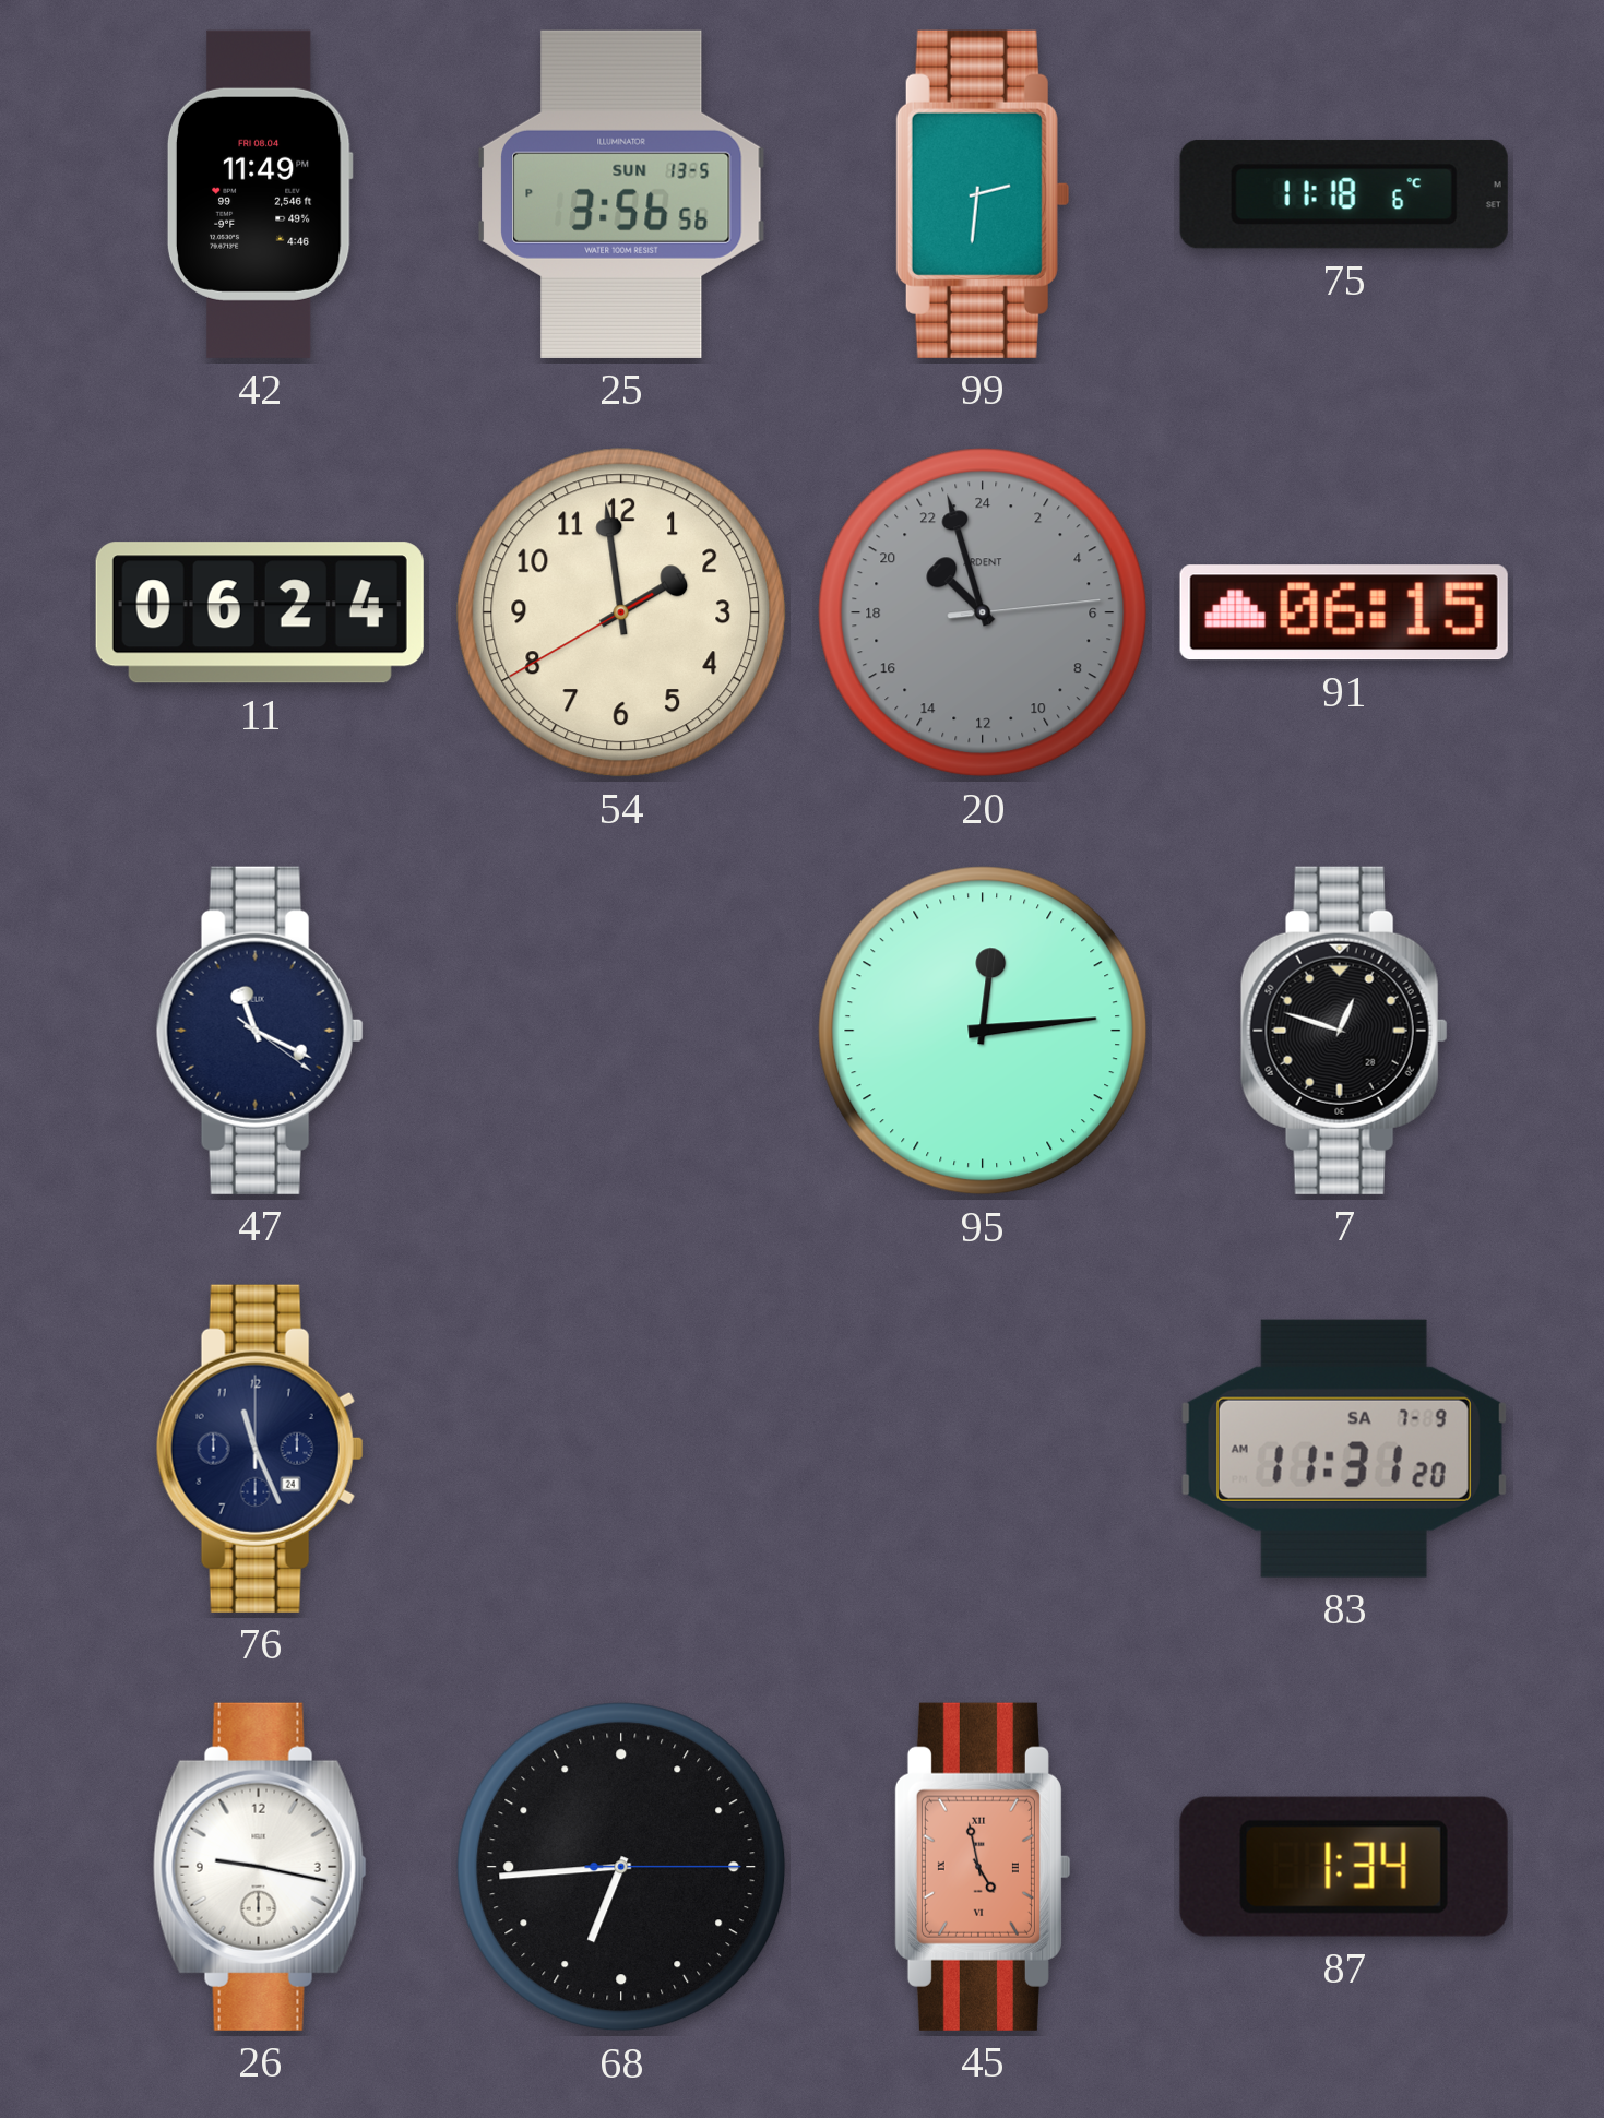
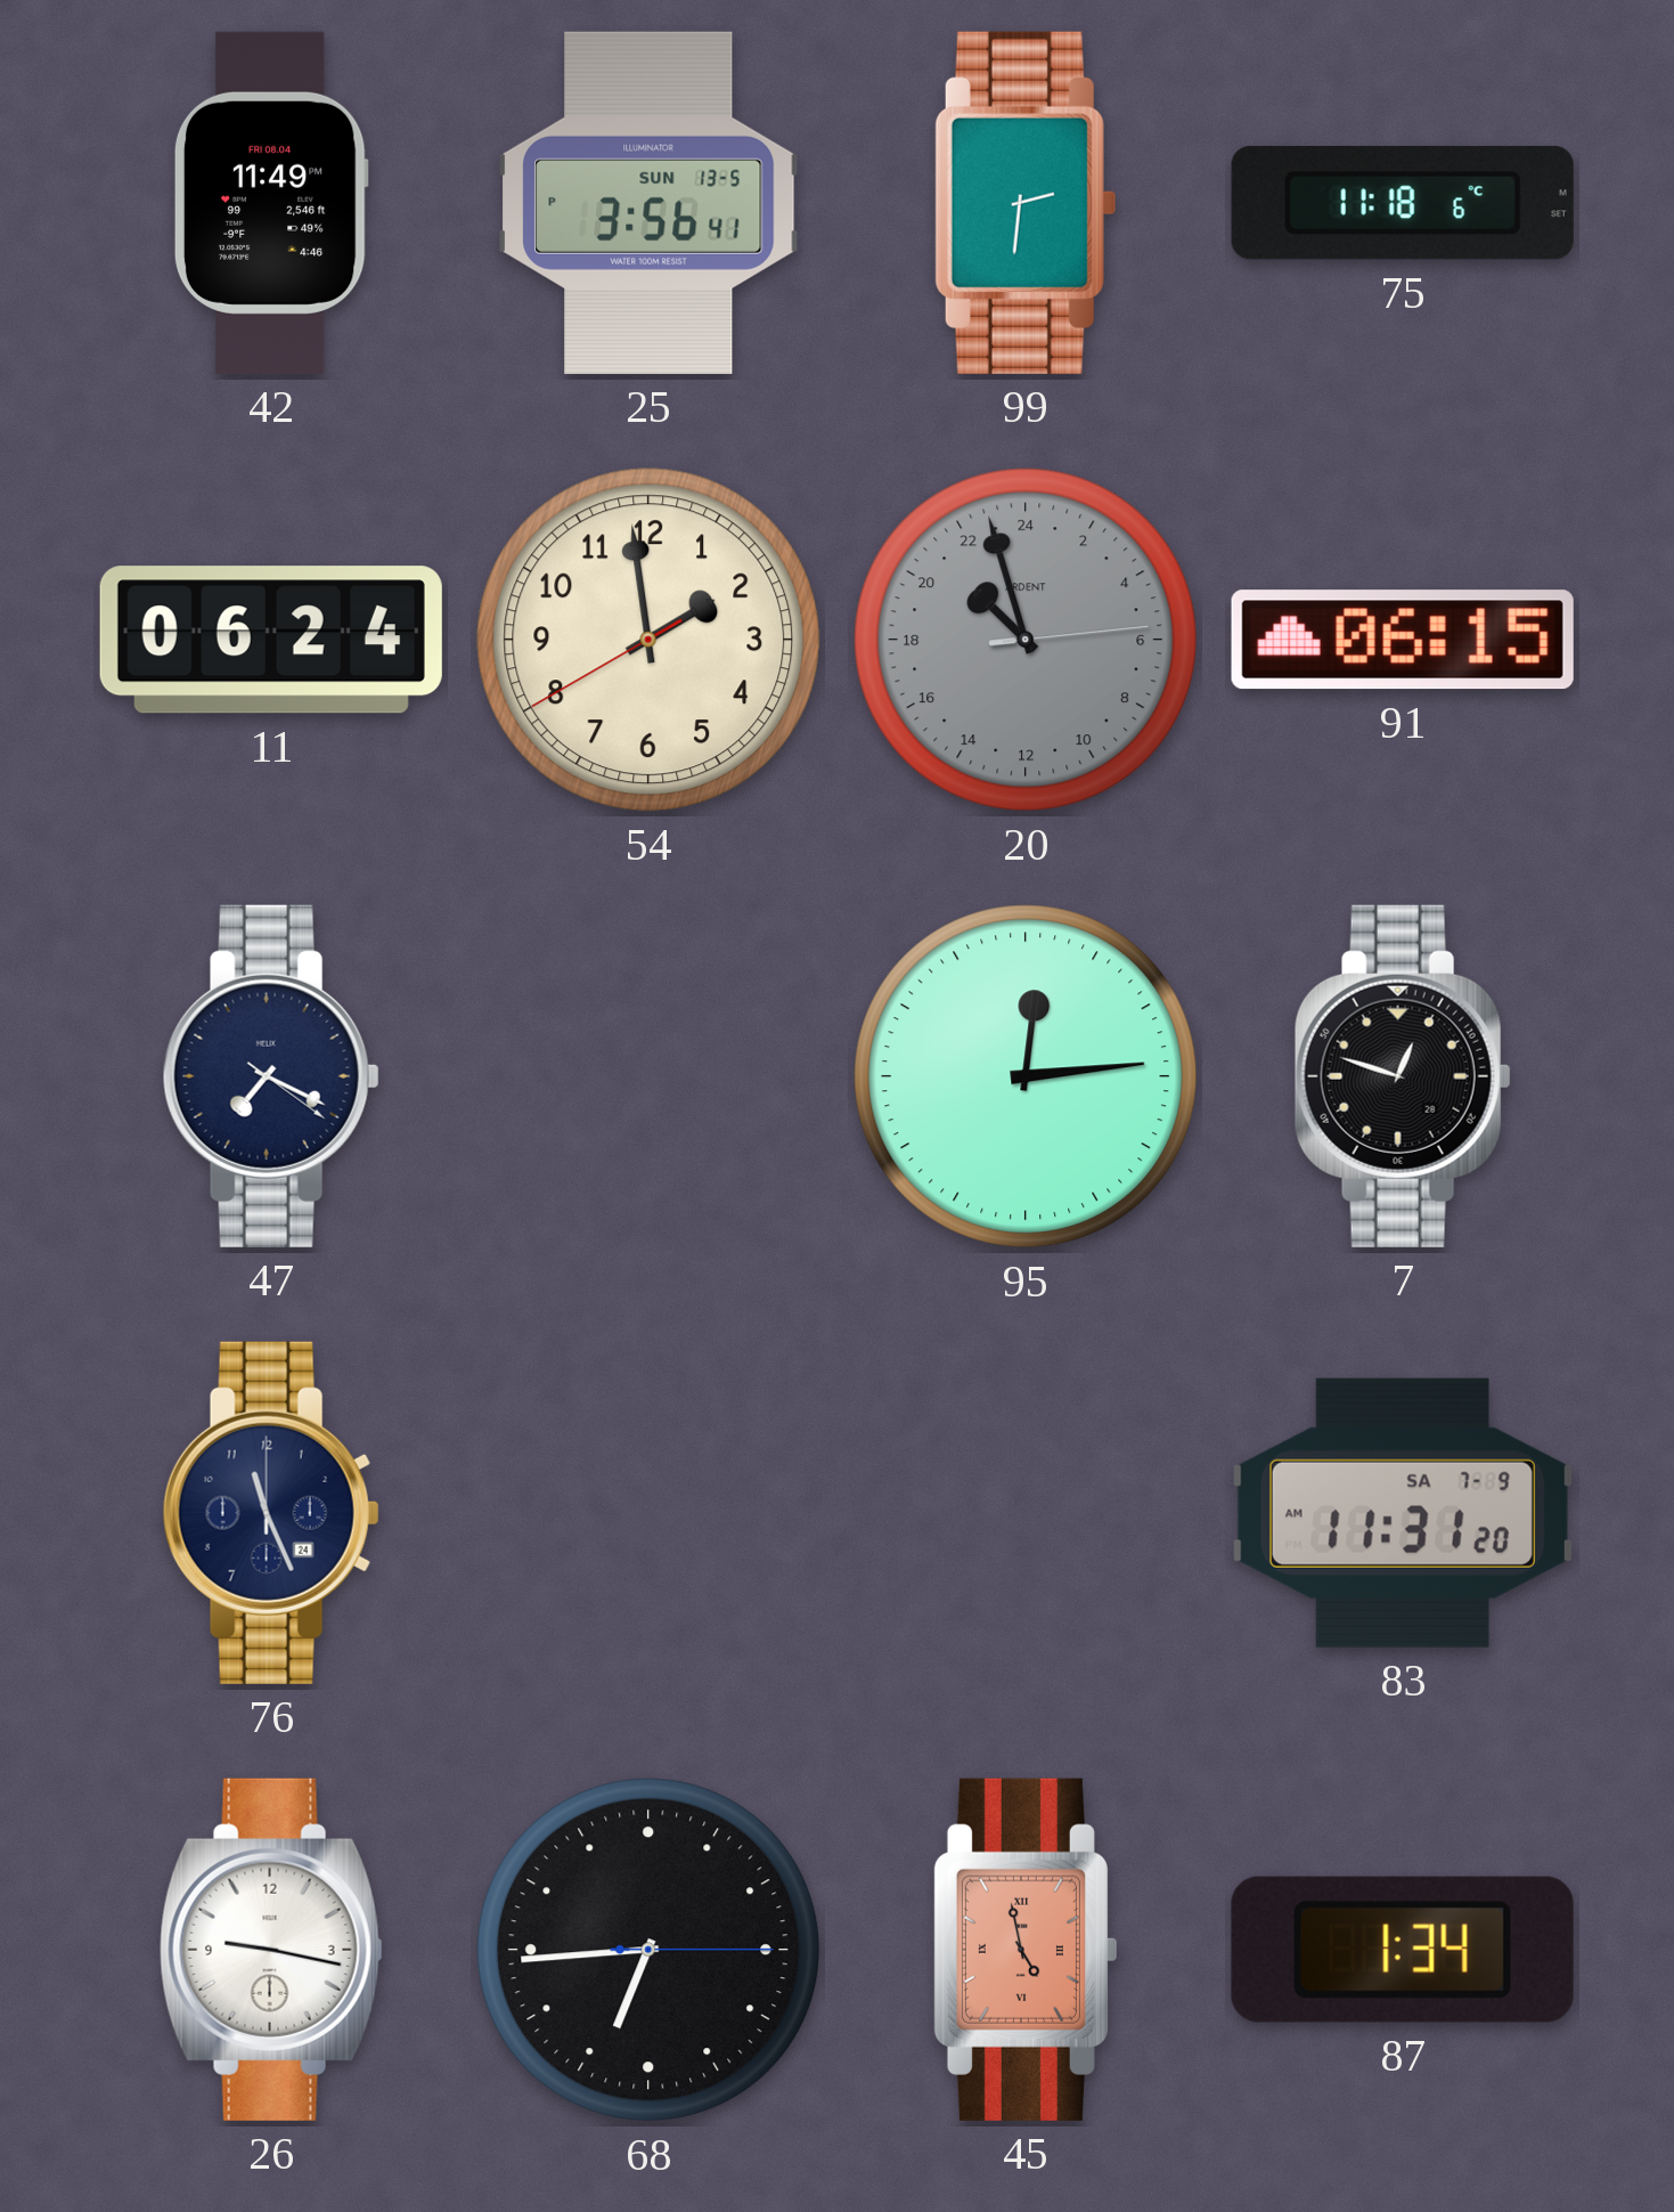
25: 3:56:56 PM -> 3:56:41 PM
47: 11:19 -> 7:19
